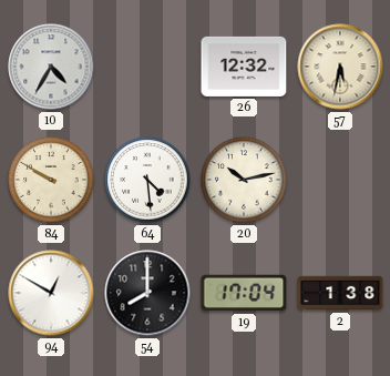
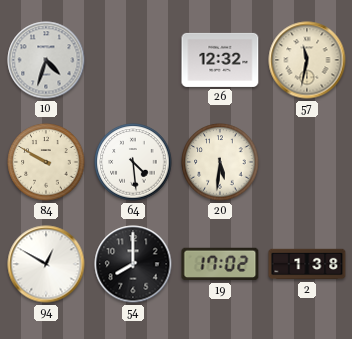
10: 4:35 -> 4:33
57: 5:32 -> 11:32
20: 10:13 -> 5:31
19: 17:04 -> 17:02
